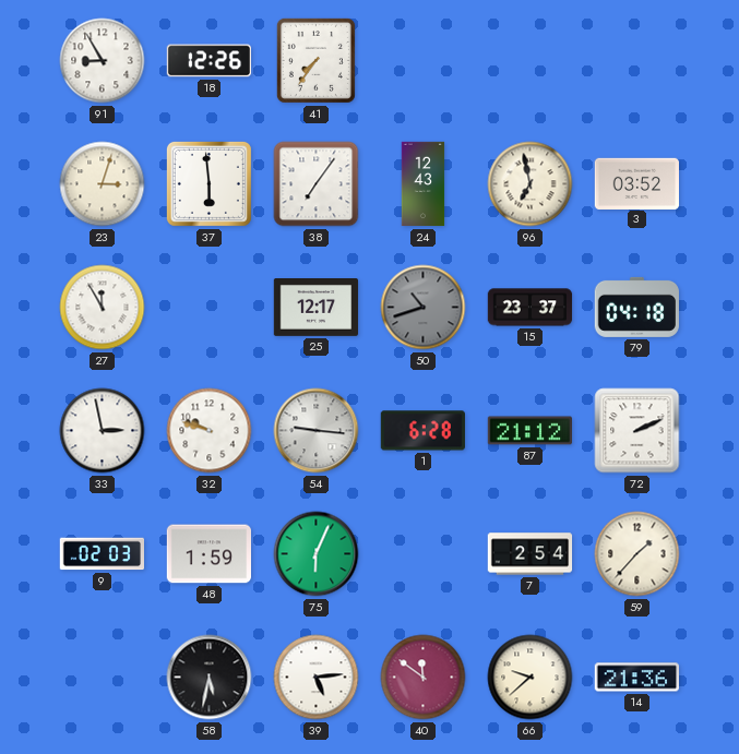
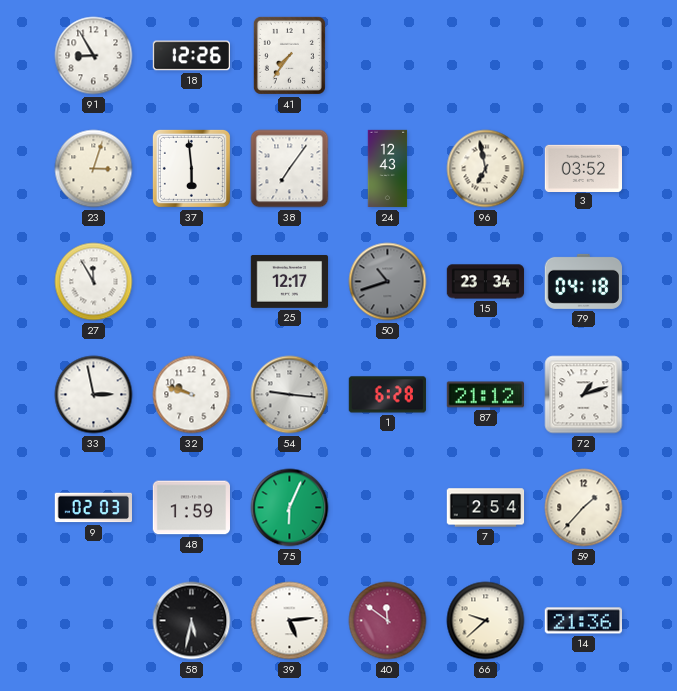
15: 23:37 -> 23:34
72: 2:11 -> 1:12
